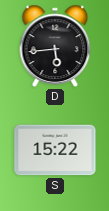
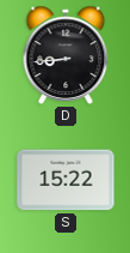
D: 5:44 -> 8:44
